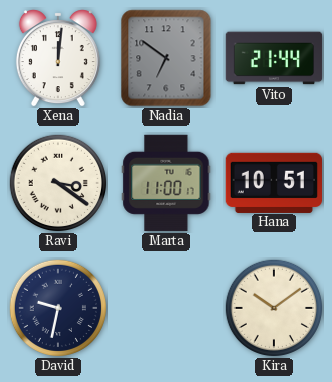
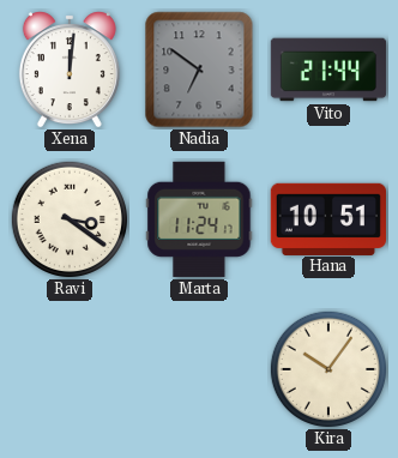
Marta: 11:00 -> 11:24
David: 9:32 -> none
Kira: 10:09 -> 10:06
